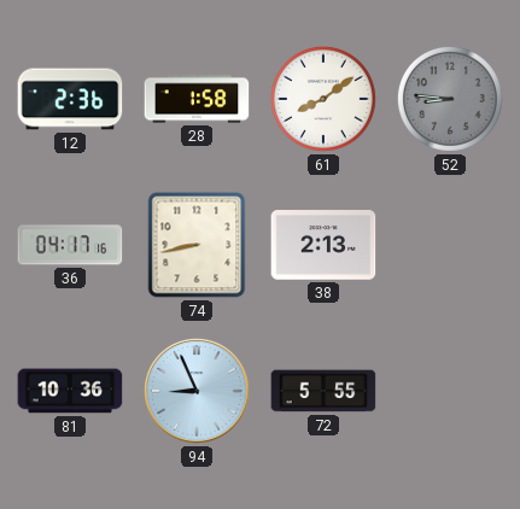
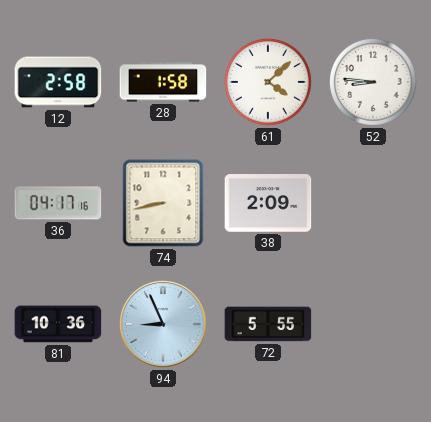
12: 2:36 -> 2:58
61: 8:09 -> 4:08
52 dial: grey -> white
38: 2:13 -> 2:09
